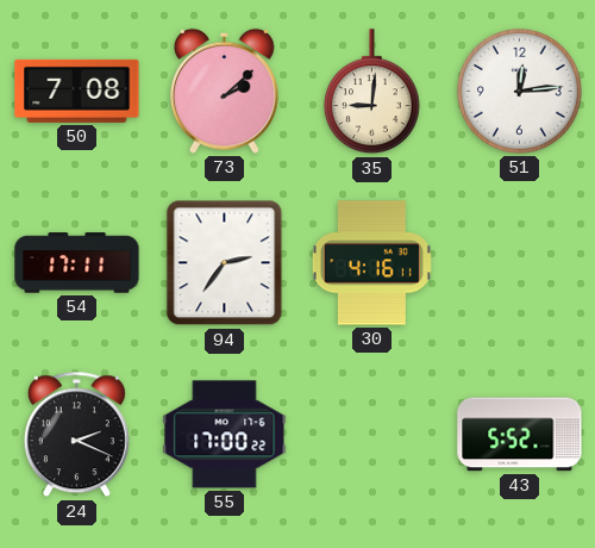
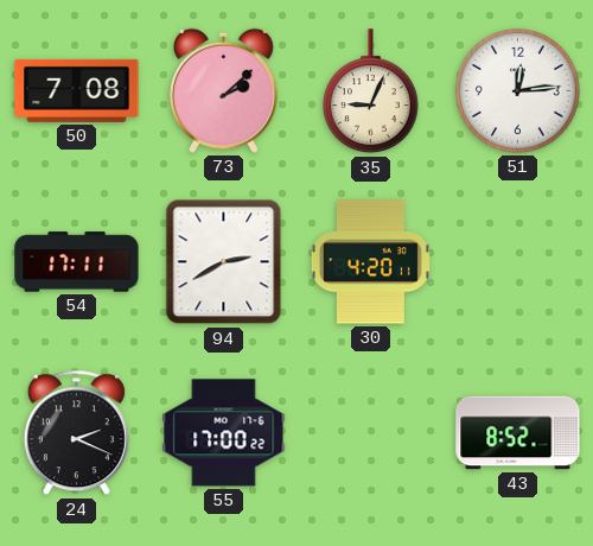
35: 9:01 -> 9:04
94: 2:36 -> 2:40
30: 4:16 -> 4:20
43: 5:52 -> 8:52
